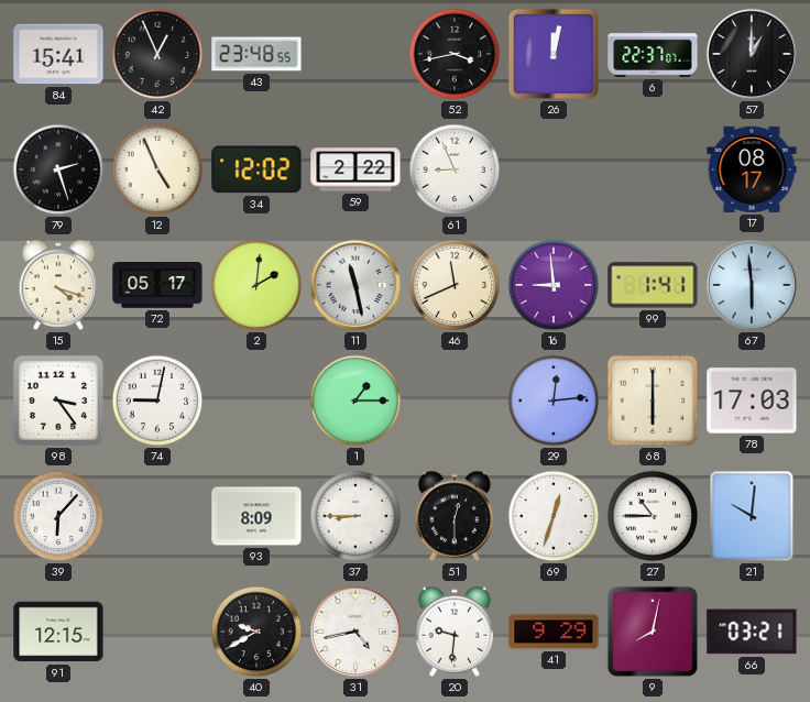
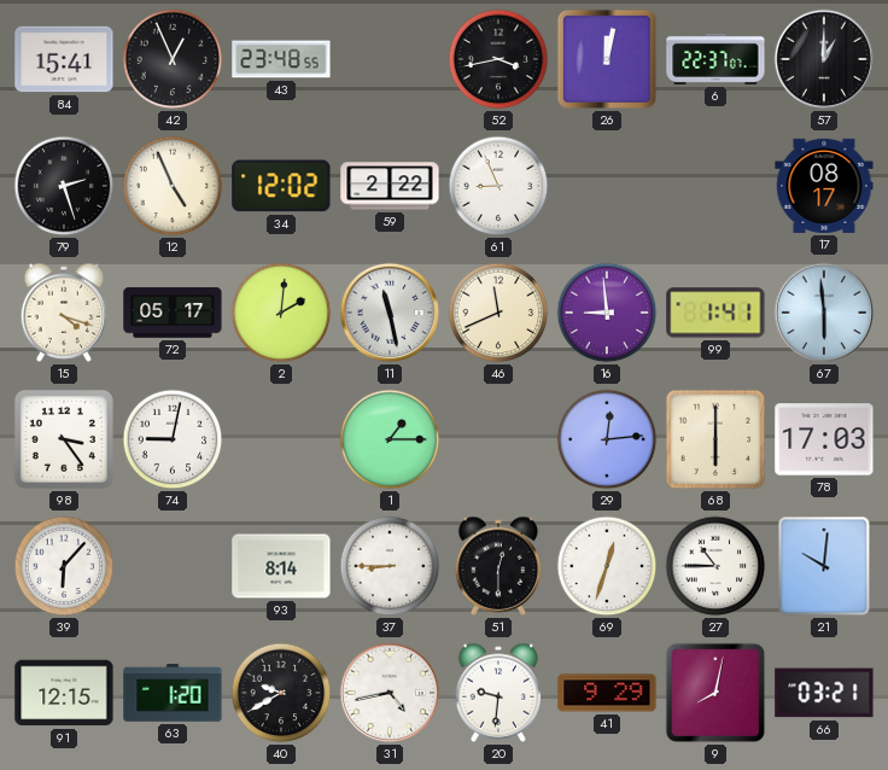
93: 8:09 -> 8:14
63: none -> 1:20
